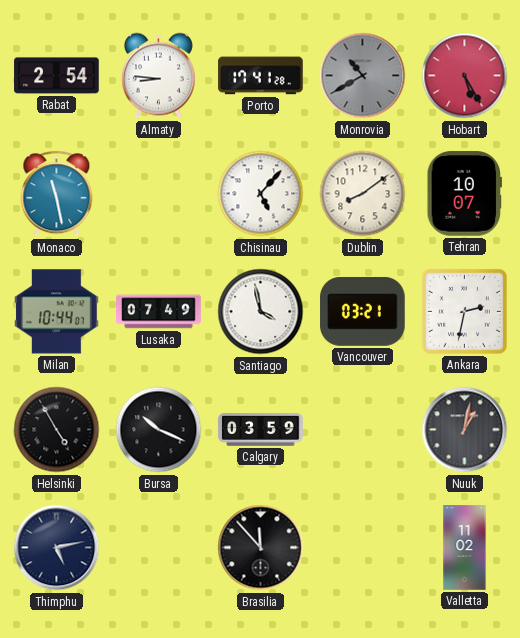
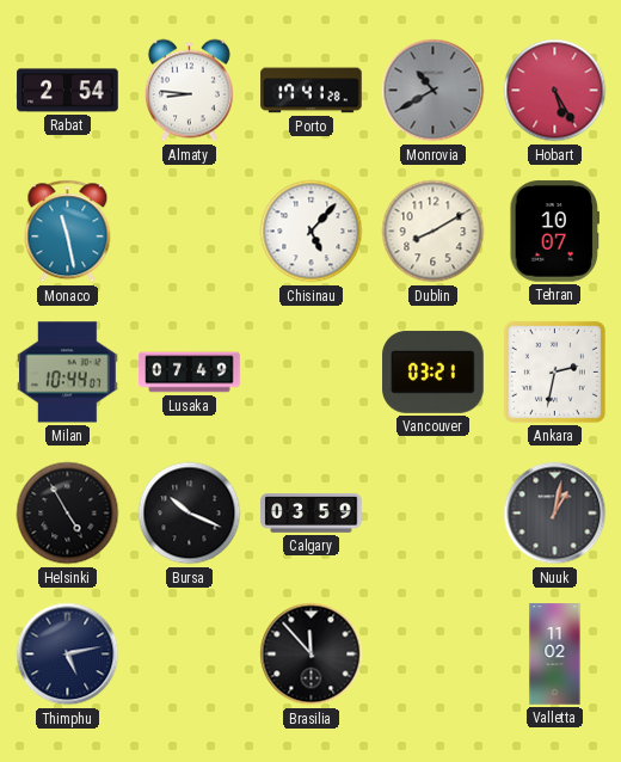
Dublin: 8:09 -> 8:10
Santiago: 3:58 -> none
